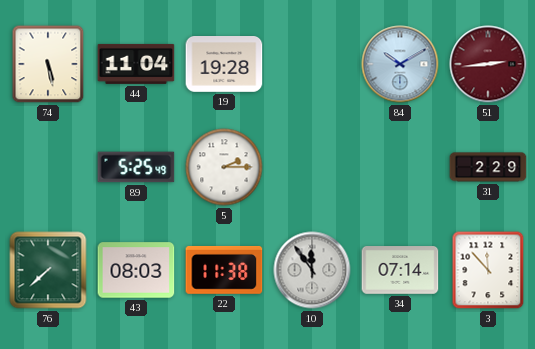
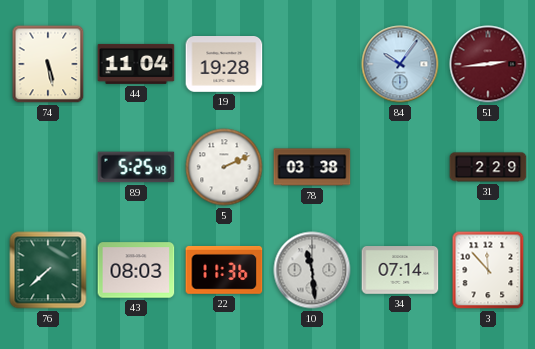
84: 10:10 -> 10:06
5: 2:15 -> 2:11
78: none -> 03:38
22: 11:38 -> 11:36
10: 11:54 -> 11:29
